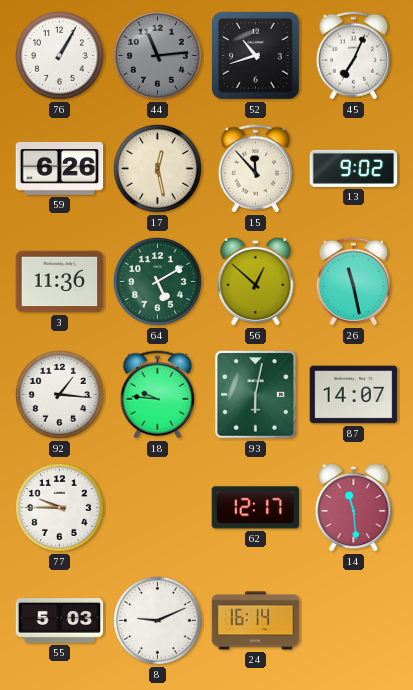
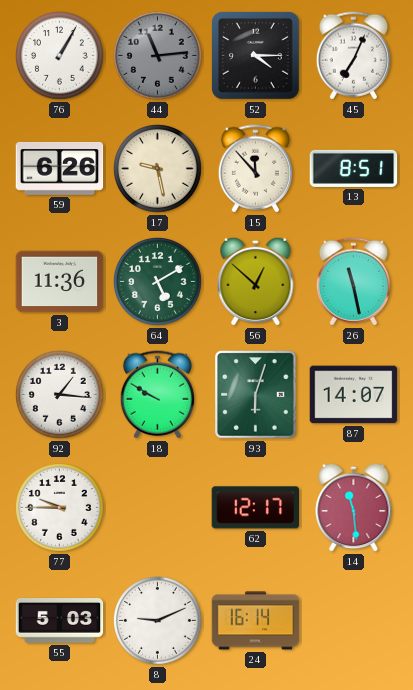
52: 10:42 -> 4:15
17: 12:28 -> 9:28
13: 9:02 -> 8:51
18: 9:46 -> 9:50
93: 6:02 -> 6:03
